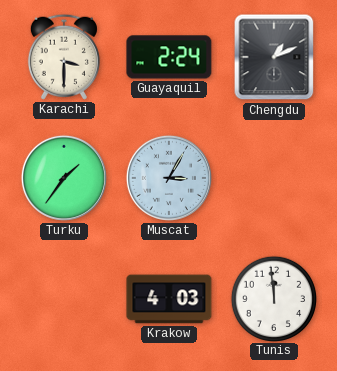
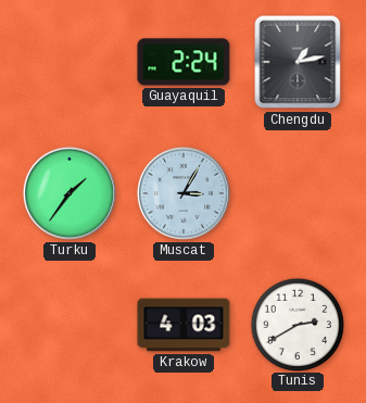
Karachi: 3:30 -> none
Chengdu: 1:11 -> 1:13
Tunis: 11:59 -> 2:40
